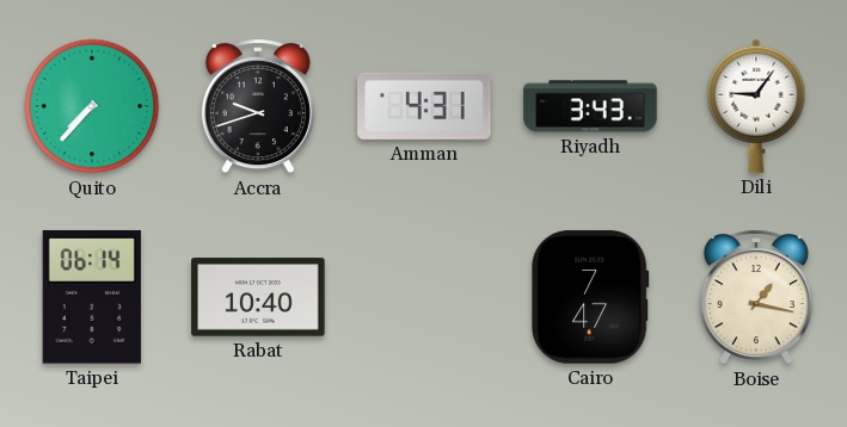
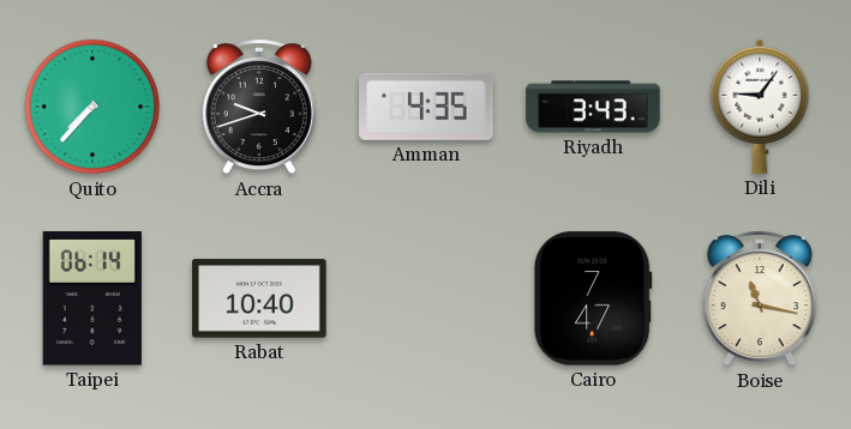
Amman: 4:31 -> 4:35
Boise: 1:17 -> 11:17
